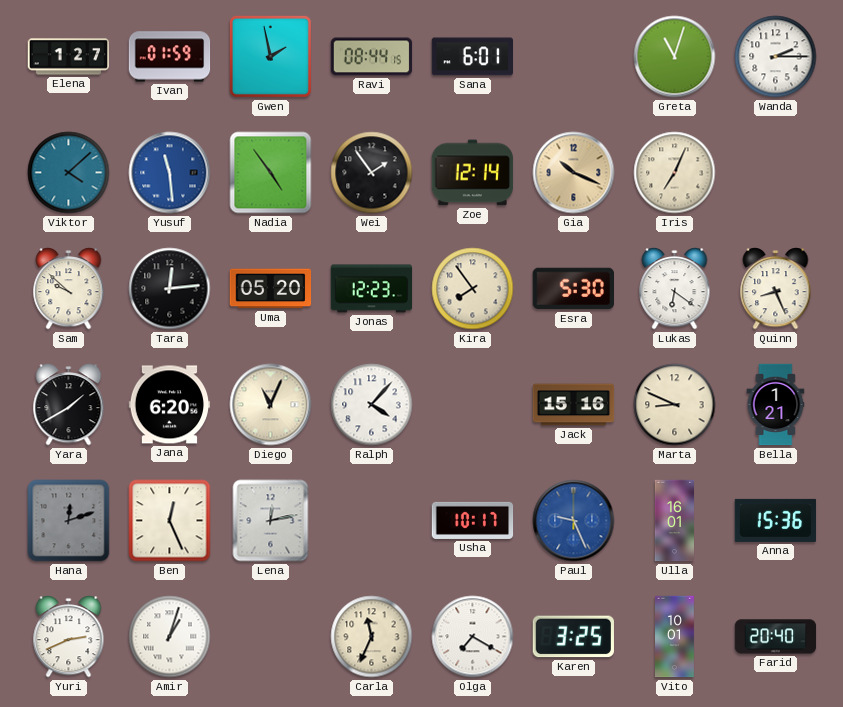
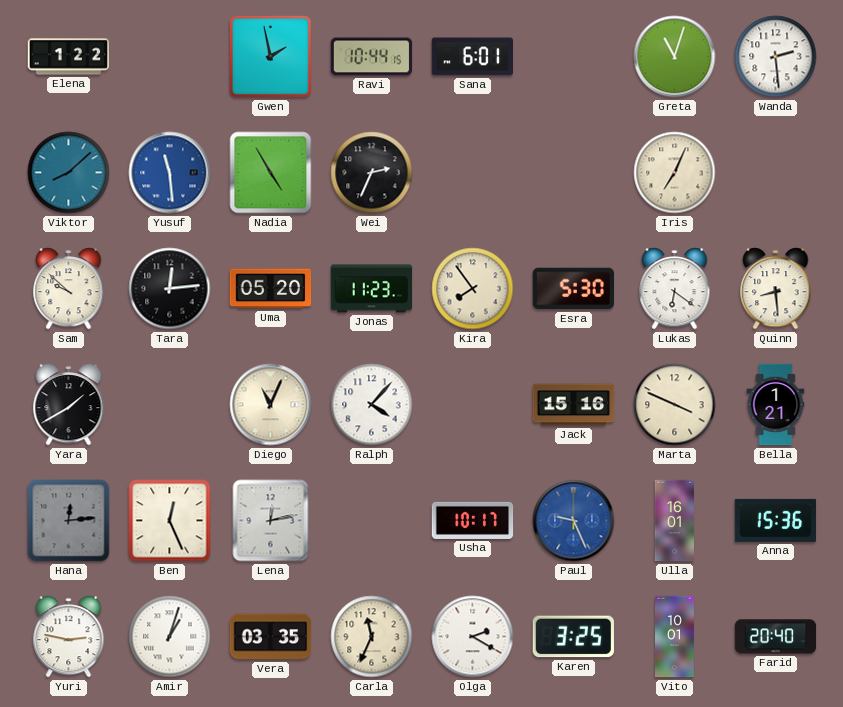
Elena: 1:27 -> 1:22
Ivan: 01:59 -> none
Ravi: 08:44 -> 10:44
Wanda: 2:15 -> 2:29
Viktor: 4:08 -> 8:08
Nadia: 4:54 -> 4:55
Wei: 1:54 -> 2:34
Zoe: 12:14 -> none
Gia: 10:19 -> none
Jonas: 12:23 -> 11:23
Quinn: 8:26 -> 8:29
Jana: 6:20 -> none
Marta: 8:49 -> 3:49
Hana: 12:12 -> 12:14
Yuri: 2:41 -> 2:47
Vera: none -> 03:35
Olga: 7:20 -> 2:20
